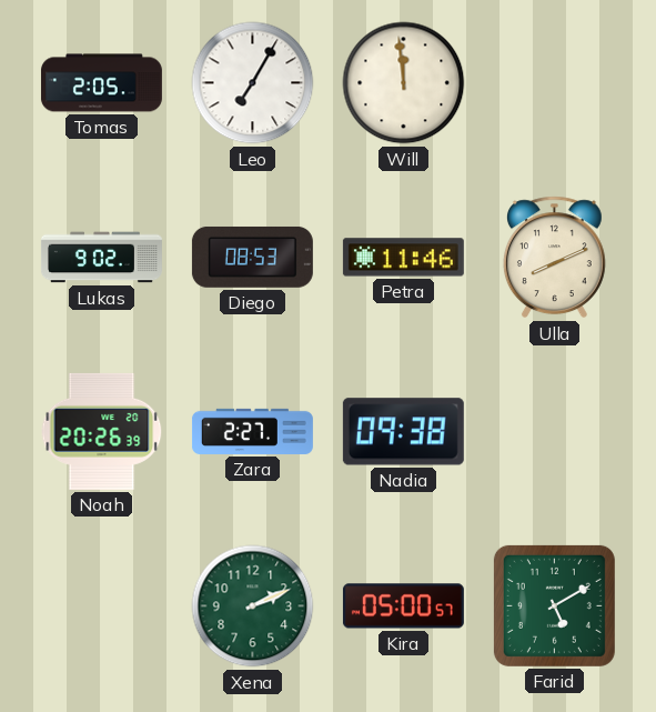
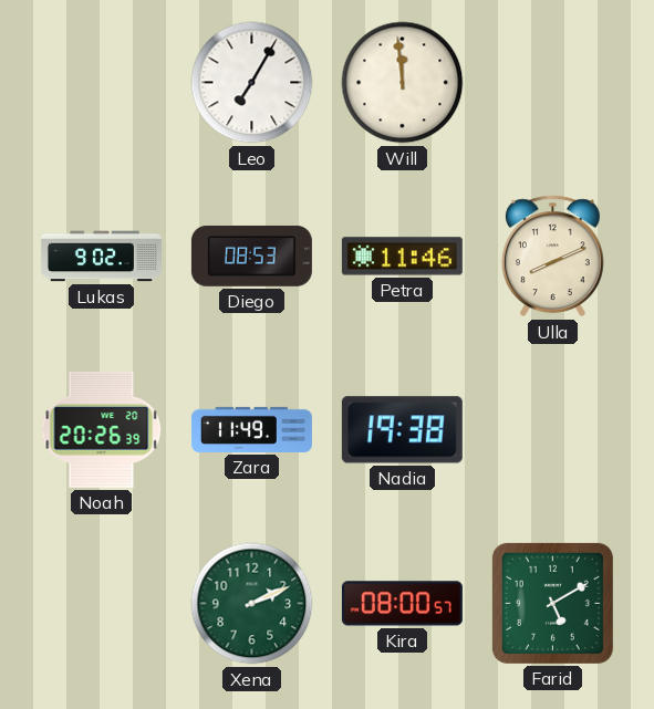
Tomas: 2:05 -> none
Zara: 2:27 -> 11:49
Nadia: 09:38 -> 19:38
Kira: 05:00 -> 08:00
